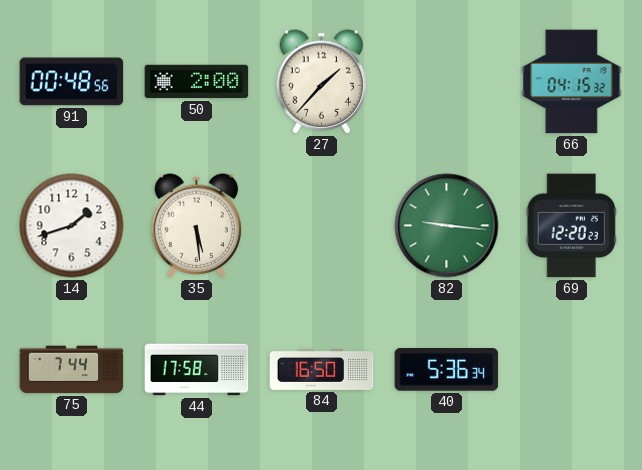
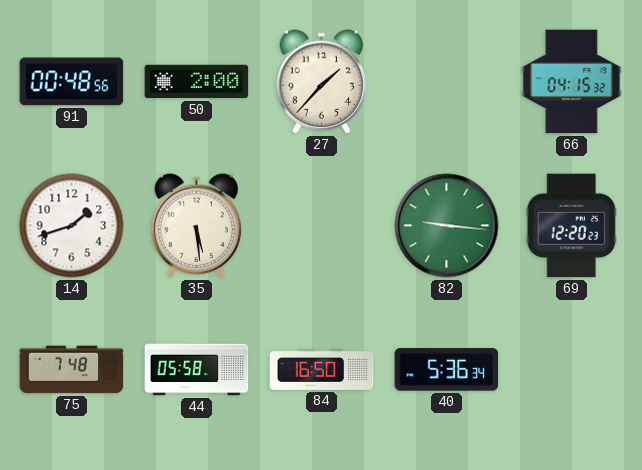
75: 7:44 -> 7:48
44: 17:58 -> 05:58
